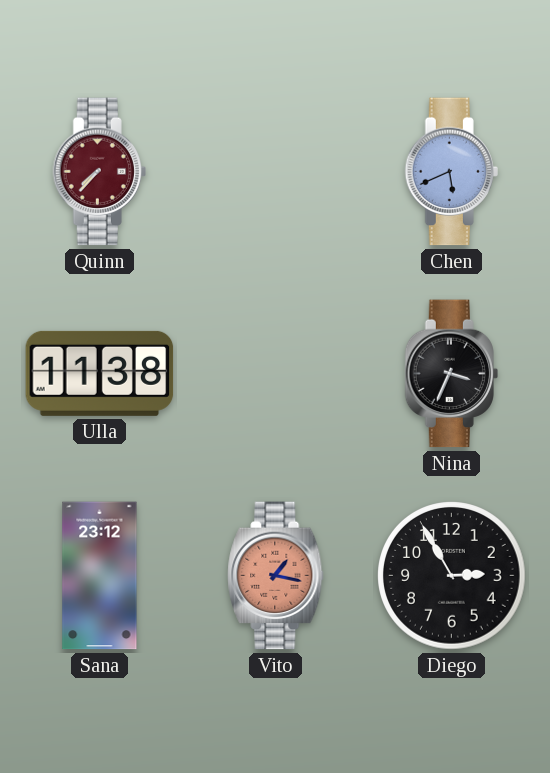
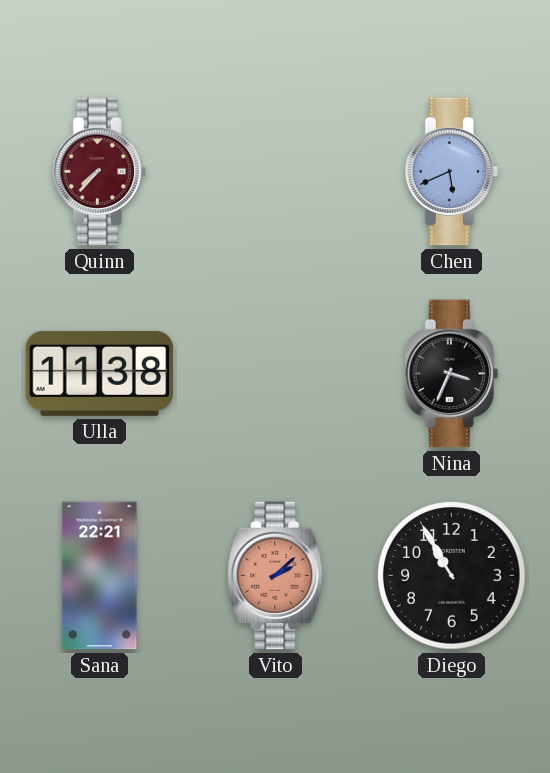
Sana: 23:12 -> 22:21
Vito: 1:17 -> 2:08
Diego: 2:55 -> 10:55
